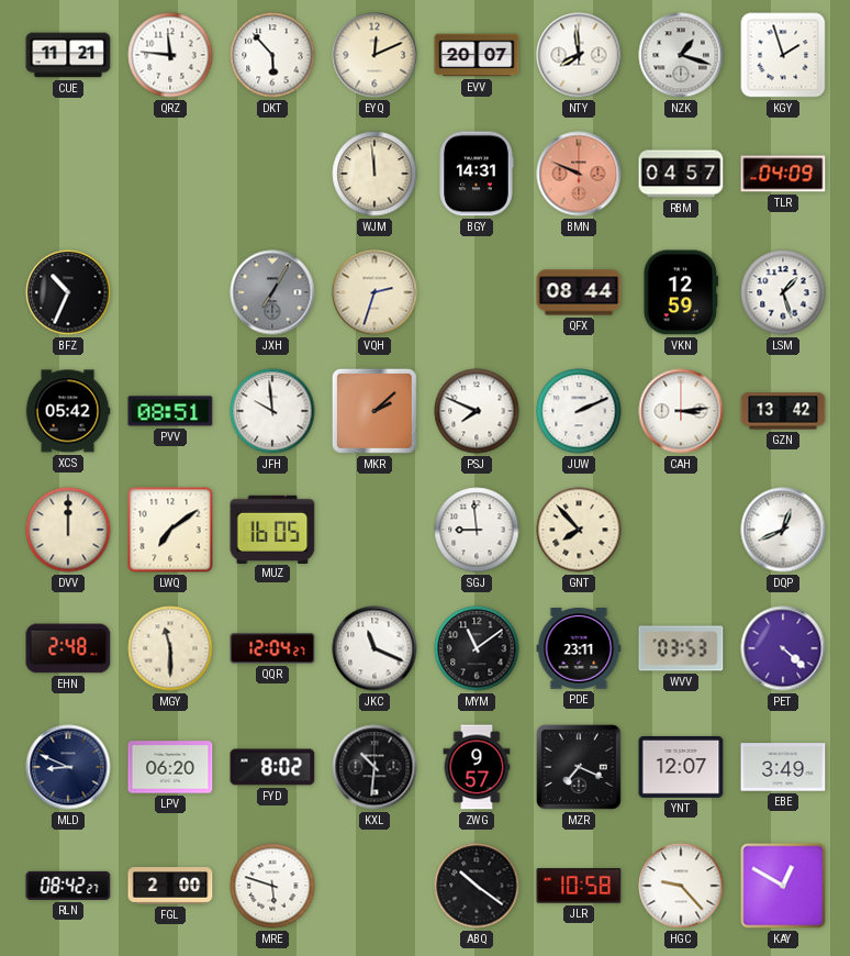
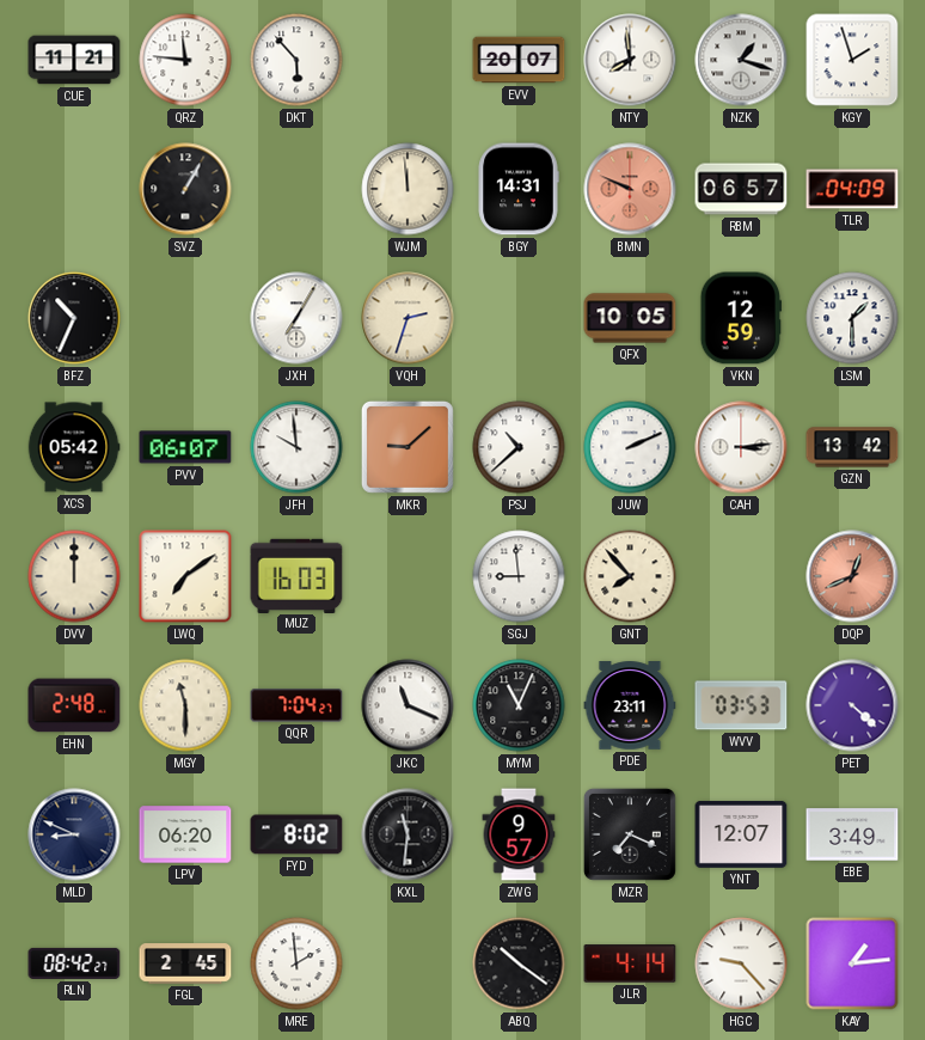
EYQ: 12:11 -> none
SVZ: none -> 1:05
RBM: 04:57 -> 06:57
JXH dial: grey -> white
QFX: 08:44 -> 10:05
LSM: 1:27 -> 1:30
PVV: 08:51 -> 06:07
MKR: 2:08 -> 9:08
PSJ: 7:49 -> 10:38
MUZ: 16:05 -> 16:03
DQP dial: white -> salmon
QQR: 12:04 -> 7:04
MYM: 11:09 -> 11:04
KXL: 10:31 -> 11:31
FGL: 2:00 -> 2:45
MRE: 5:48 -> 1:59
JLR: 10:58 -> 4:14
KAY: 12:50 -> 1:14
